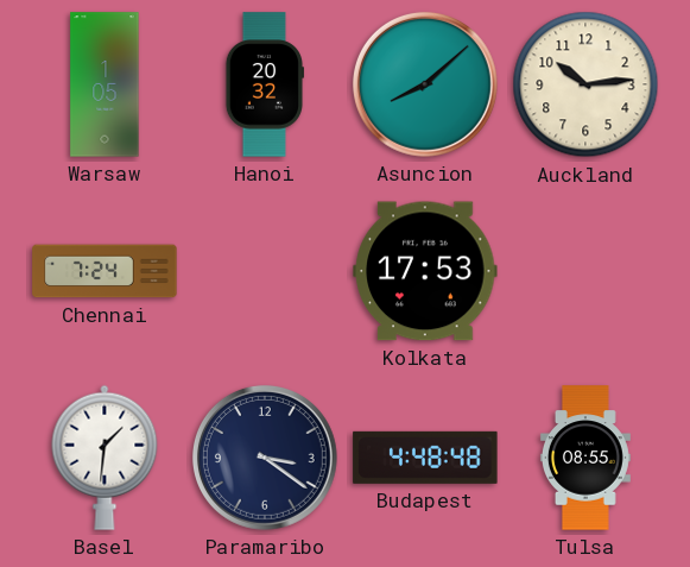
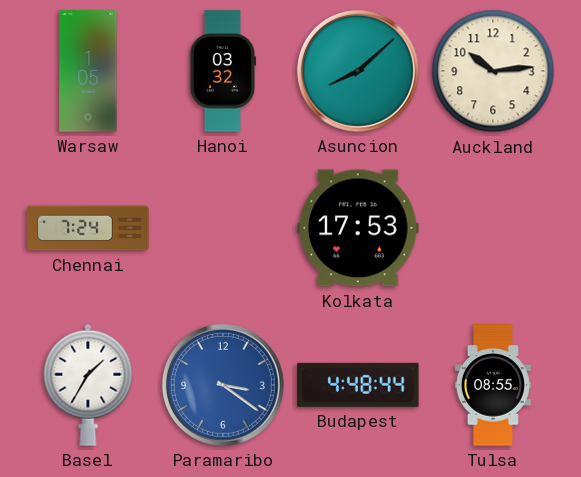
Hanoi: 20:32 -> 03:32
Basel: 1:31 -> 1:35
Paramaribo dial: navy -> blue
Budapest: 4:48:48 -> 4:48:44
